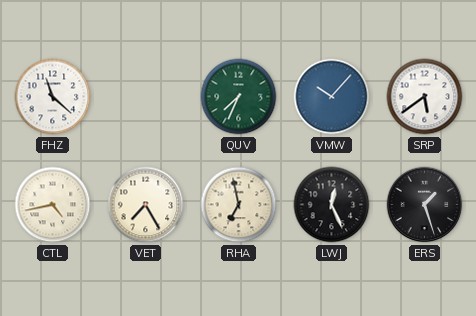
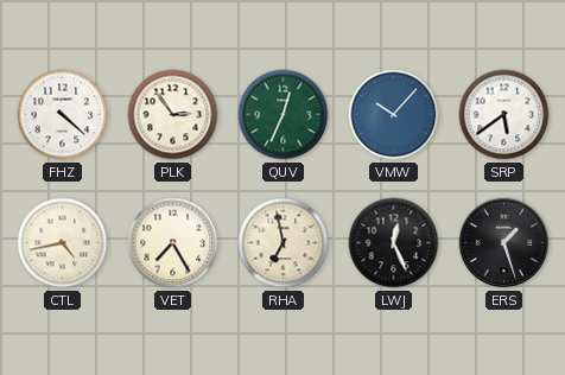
FHZ: 11:22 -> 4:22
PLK: none -> 2:54
QUV: 7:34 -> 12:34
